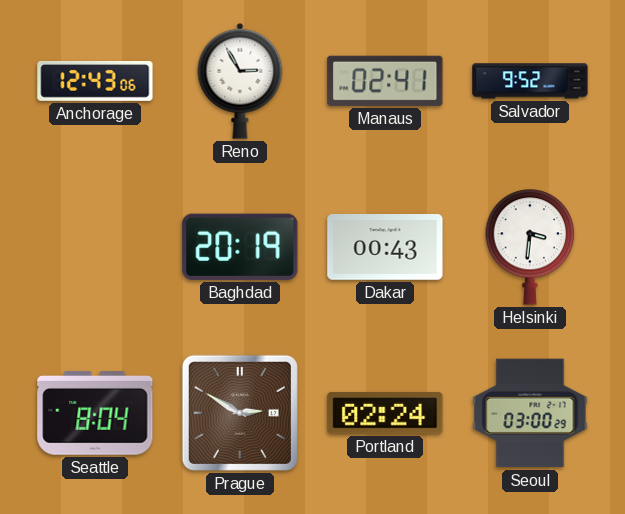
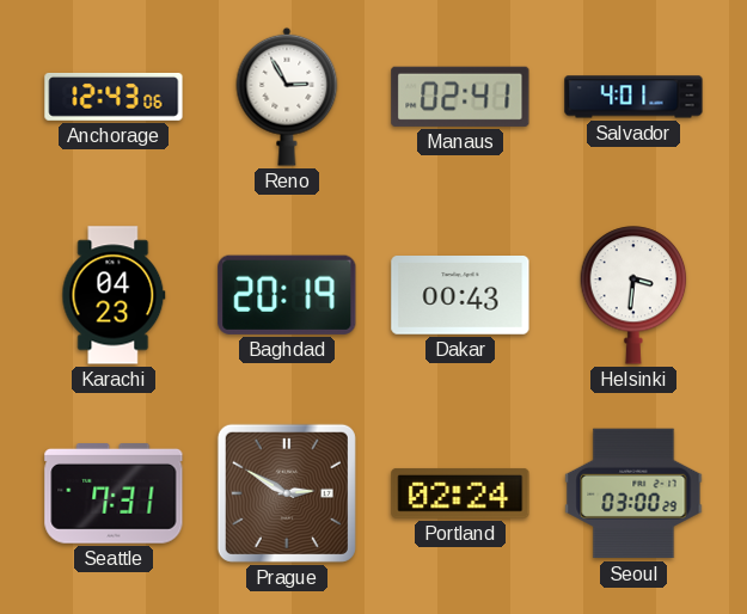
Salvador: 9:52 -> 4:01
Karachi: none -> 04:23
Seattle: 8:04 -> 7:31
